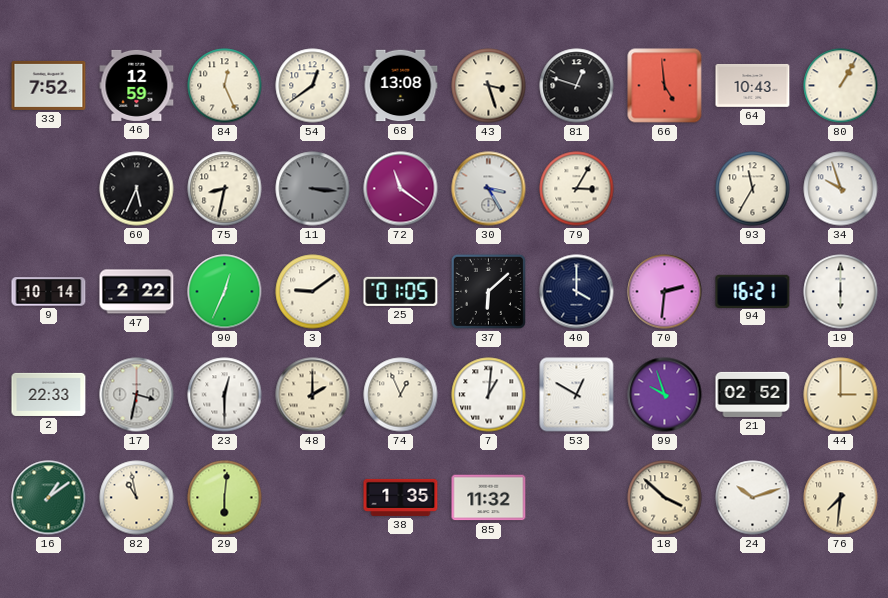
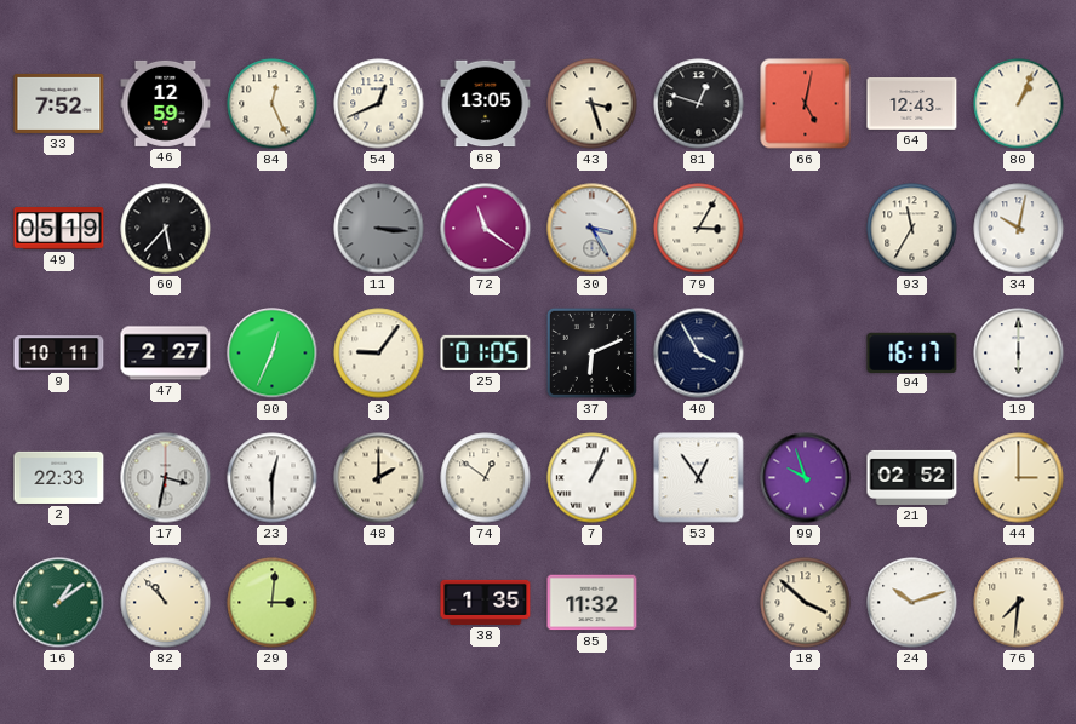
54: 12:39 -> 12:41
68: 13:08 -> 13:05
66: 4:59 -> 5:02
64: 10:43 -> 12:43
80: 1:05 -> 1:04
49: none -> 05:19
60: 5:34 -> 5:37
75: 8:32 -> none
34: 9:57 -> 10:02
9: 10:14 -> 10:11
47: 2:22 -> 2:27
3: 9:09 -> 9:06
37: 6:08 -> 6:11
40: 4:00 -> 3:55
70: 2:31 -> none
94: 16:21 -> 16:17
74: 12:56 -> 12:51
7: 1:01 -> 1:04
53: 12:50 -> 12:54
82: 10:58 -> 10:53
29: 6:01 -> 3:01
